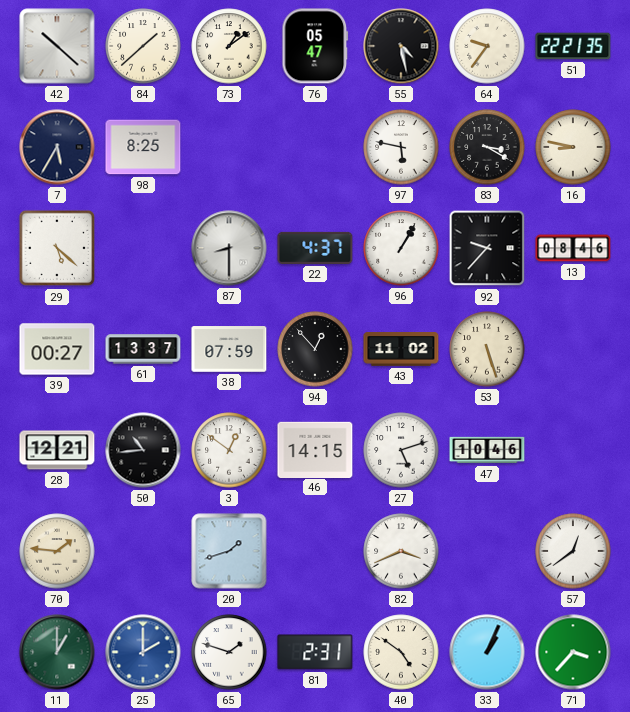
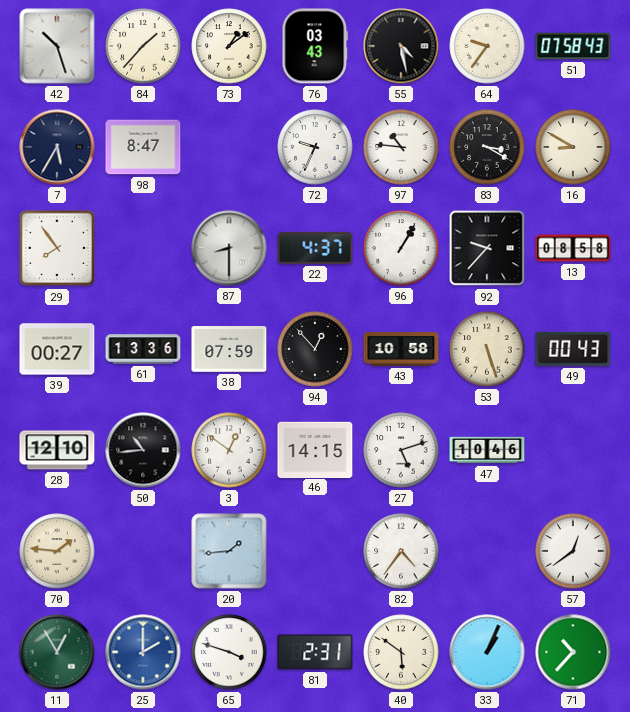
42: 10:22 -> 10:27
84: 1:38 -> 1:37
76: 05:47 -> 03:43
51: 22:21 -> 07:58
98: 8:25 -> 8:47
72: none -> 9:34
97: 5:47 -> 10:46
16: 8:47 -> 8:50
29: 5:22 -> 7:54
13: 08:46 -> 08:58
61: 13:37 -> 13:36
43: 11:02 -> 10:58
49: none -> 00:43
28: 12:21 -> 12:10
20: 1:42 -> 1:44
82: 3:41 -> 4:36
11: 1:00 -> 12:55
65: 1:48 -> 3:48
40: 4:51 -> 5:51
71: 3:37 -> 10:37
